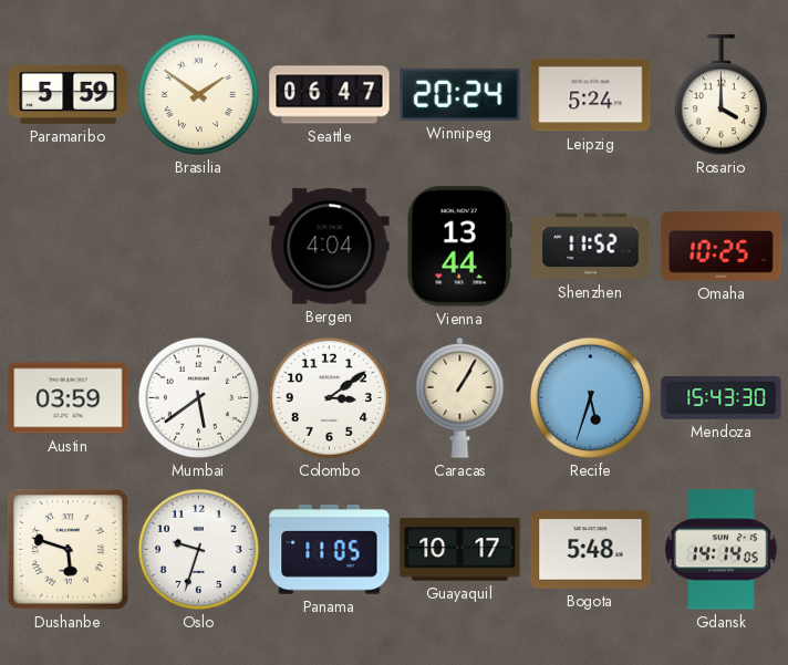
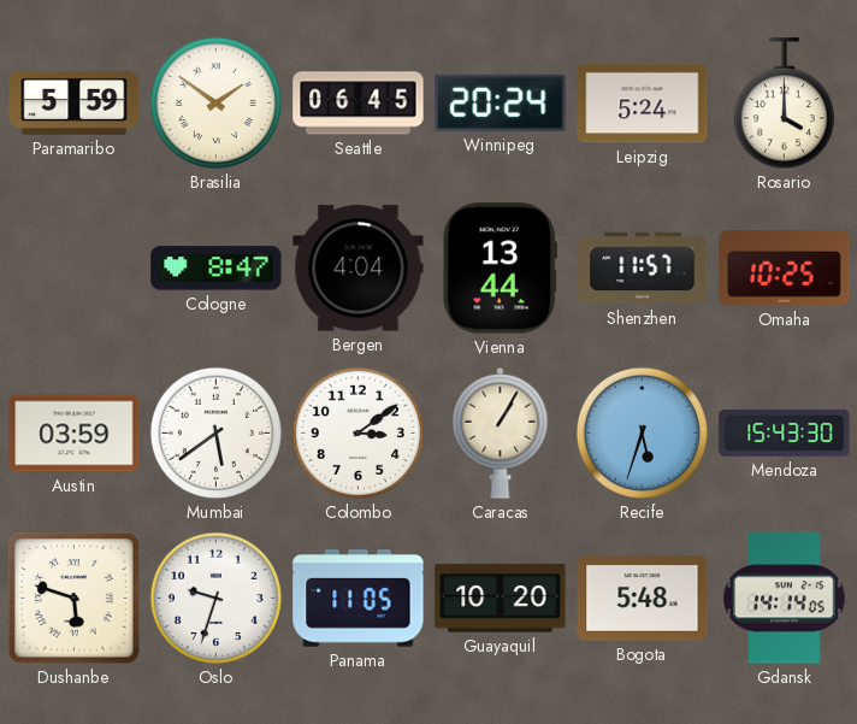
Seattle: 06:47 -> 06:45
Cologne: none -> 8:47
Shenzhen: 11:52 -> 11:57
Guayaquil: 10:17 -> 10:20
